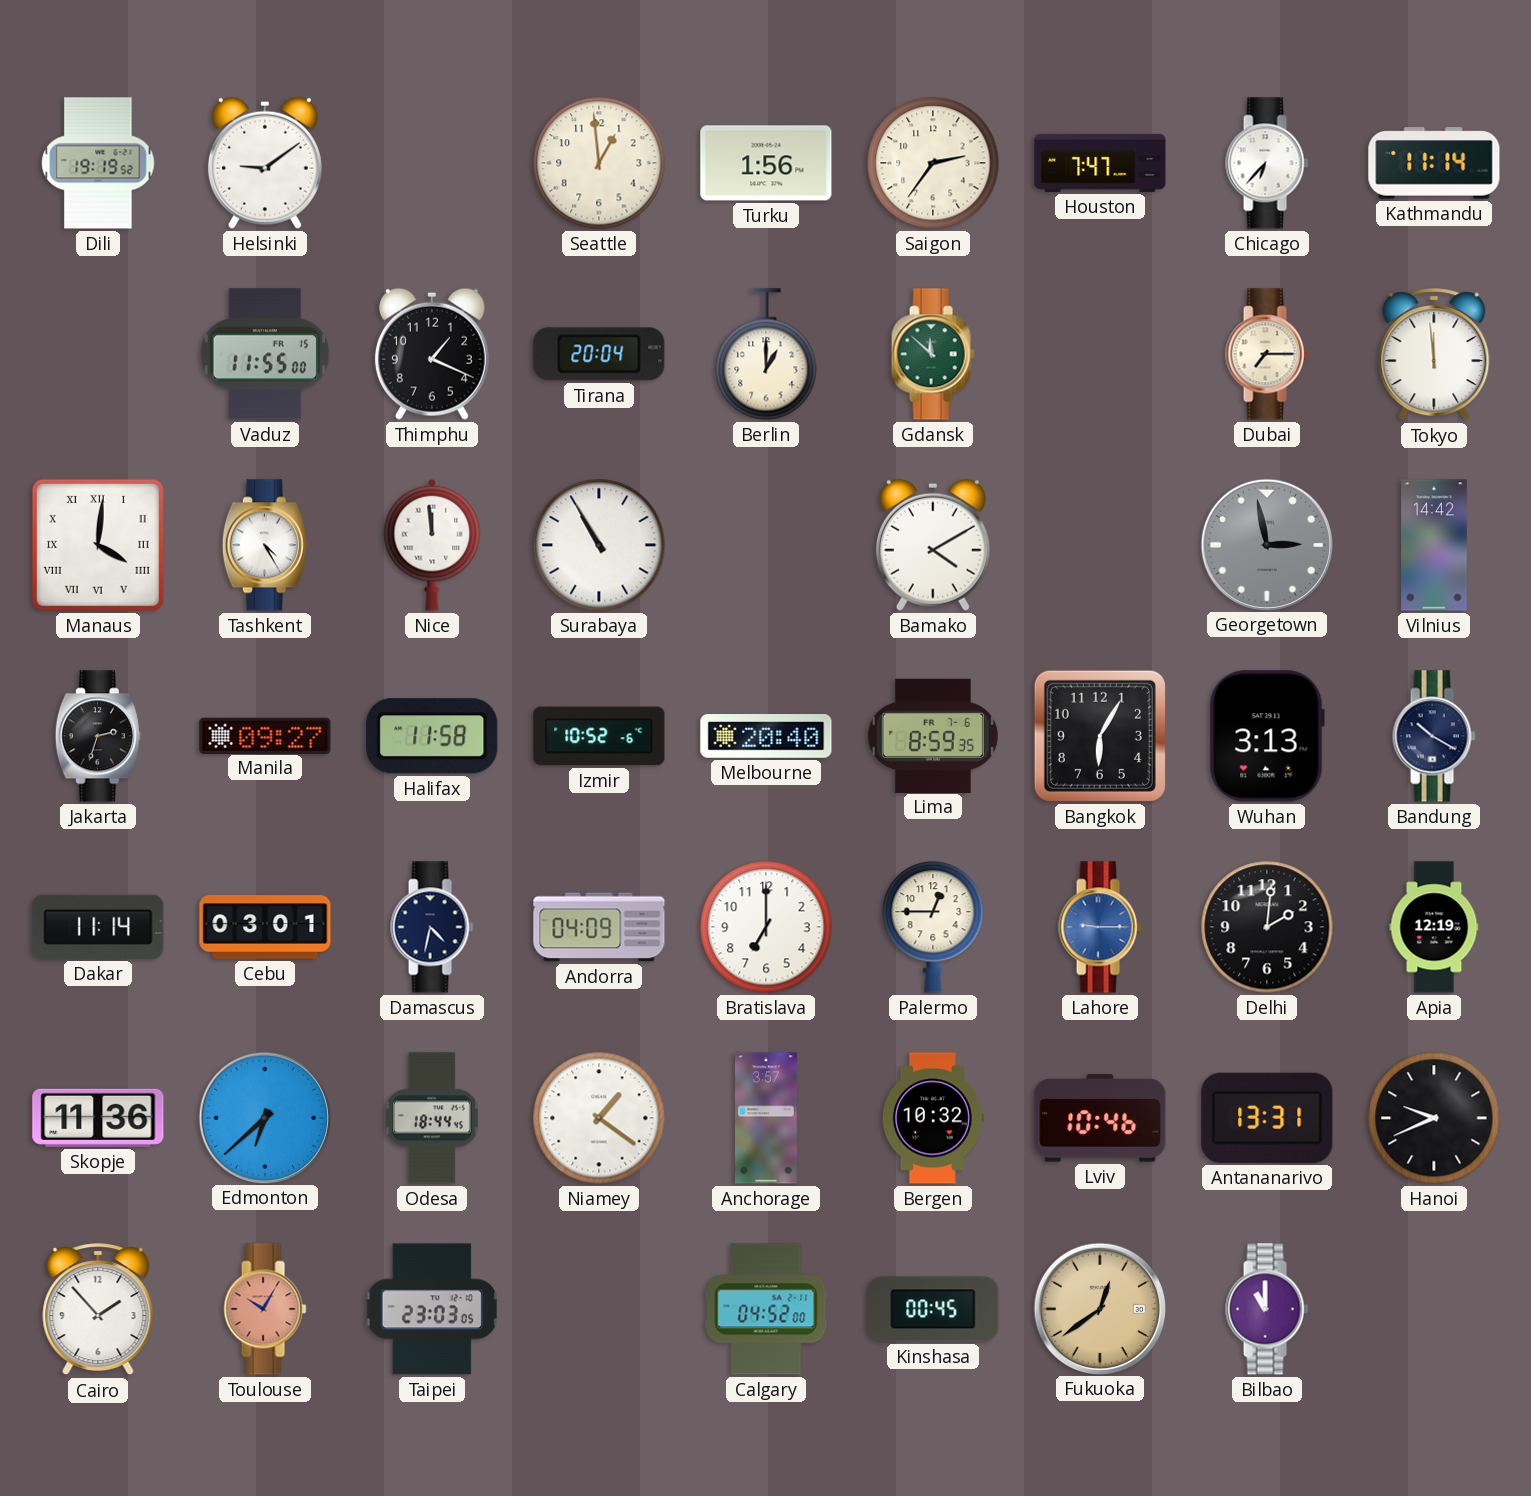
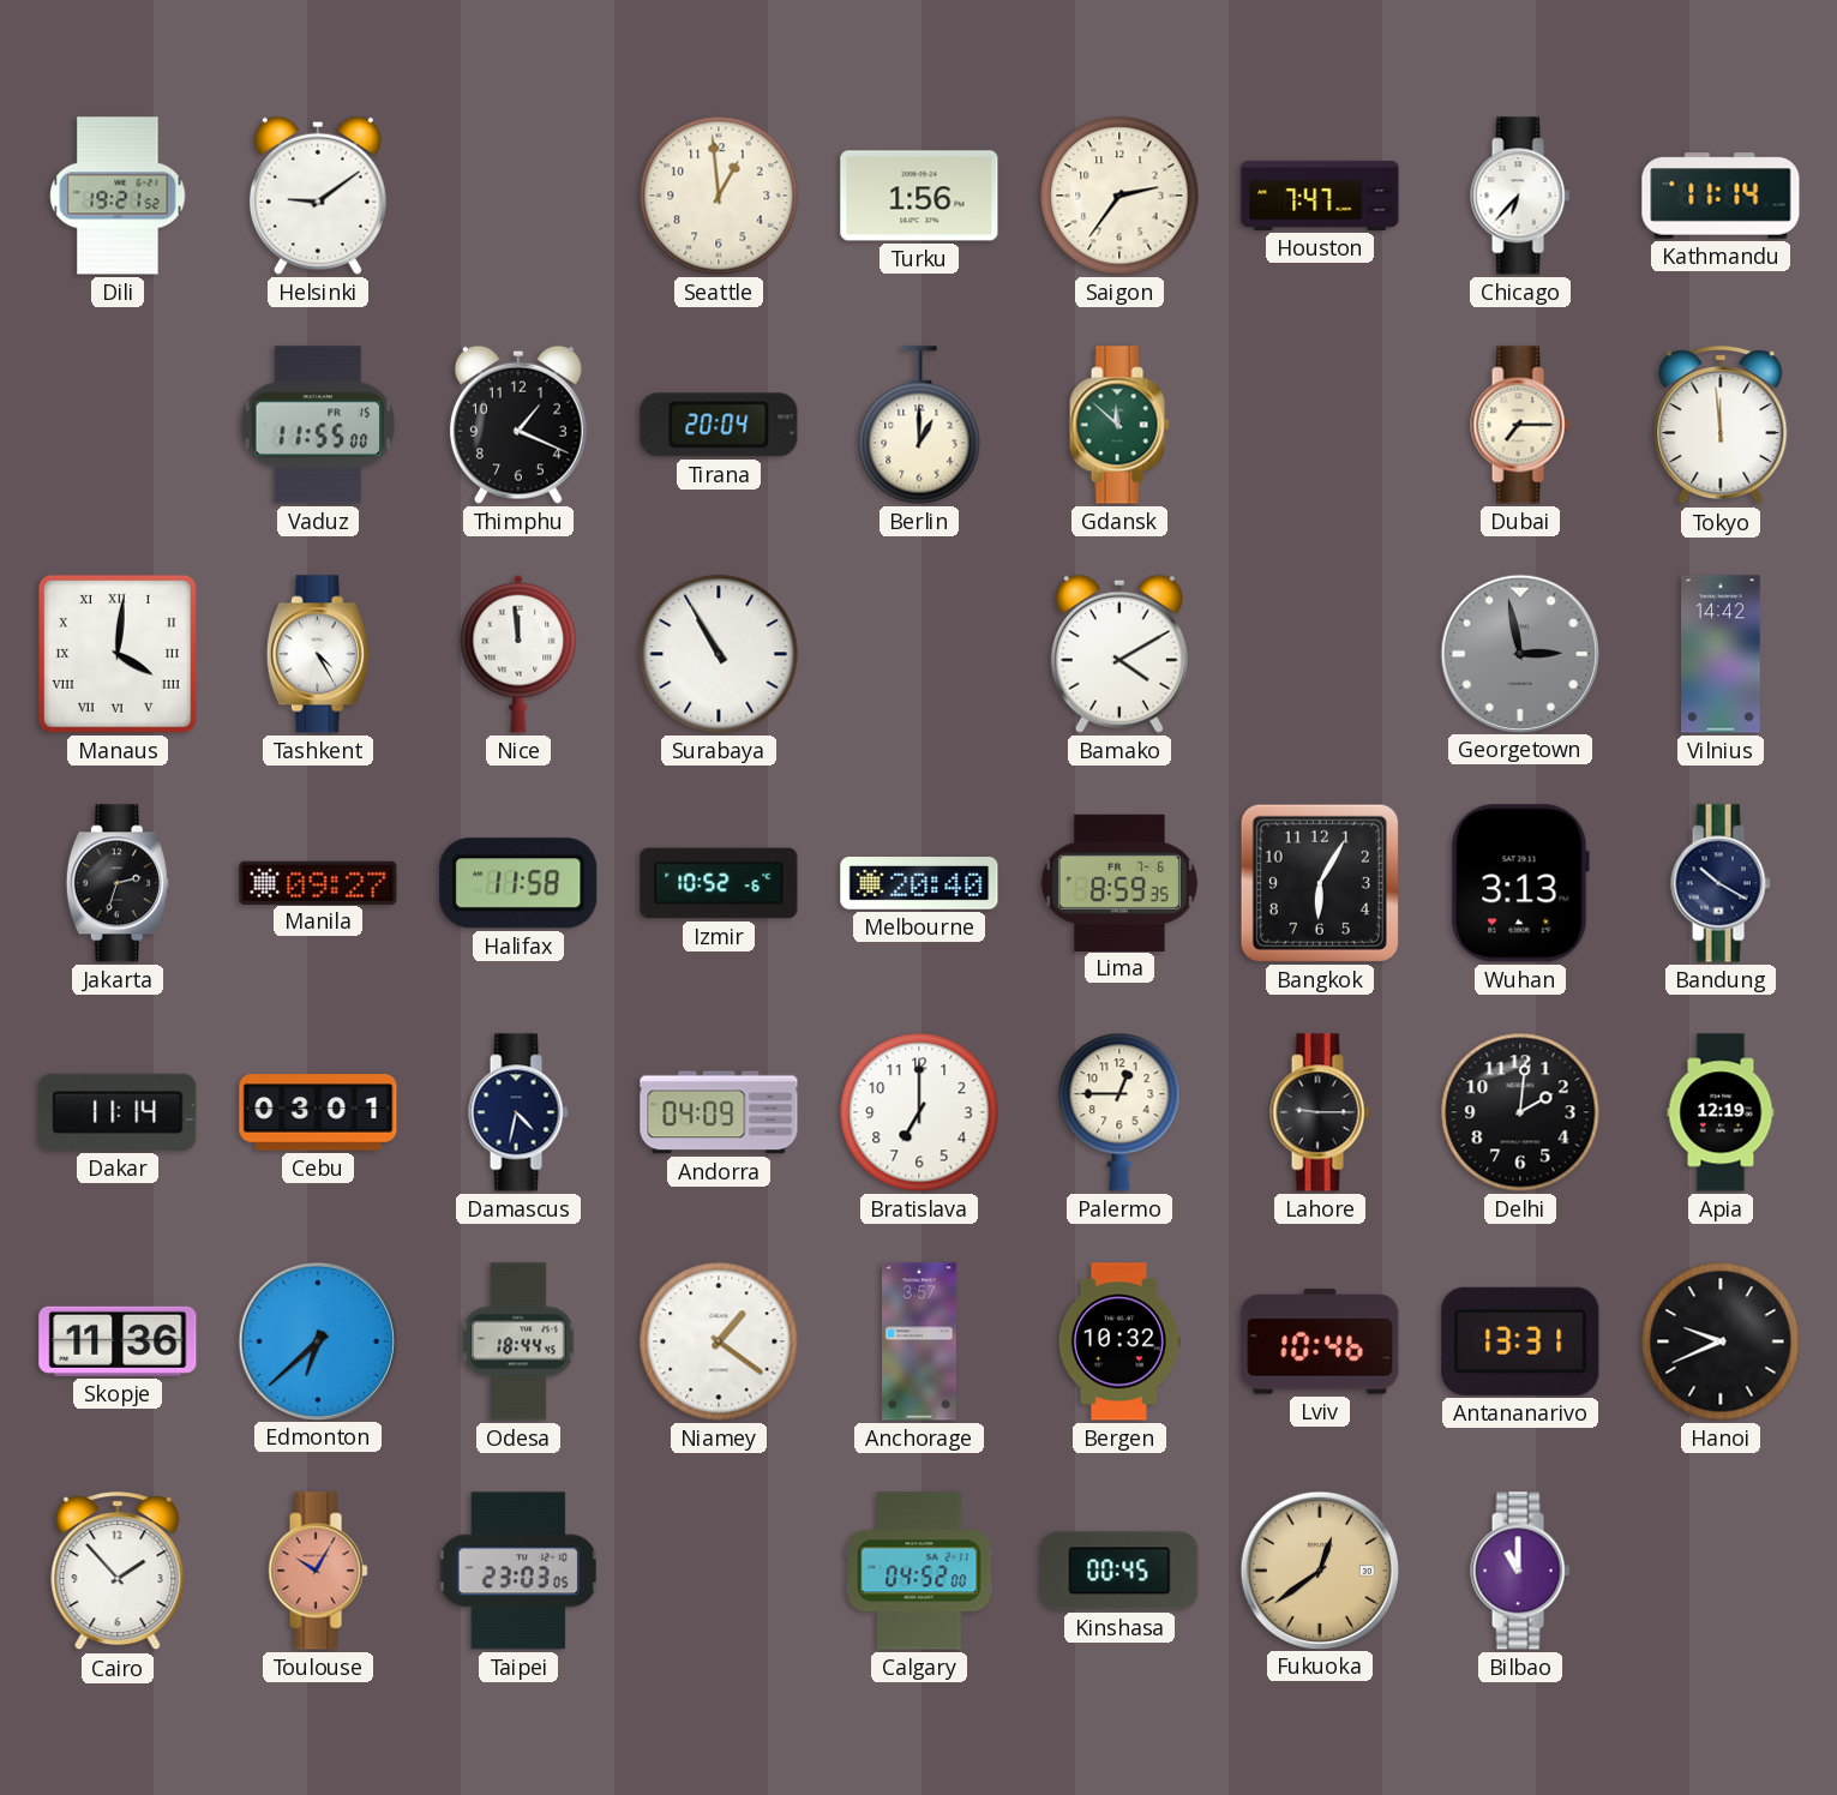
Dili: 19:19 -> 19:21
Lahore dial: blue -> black
